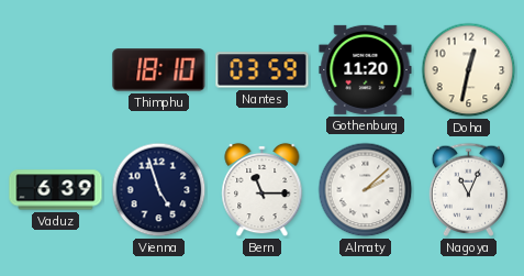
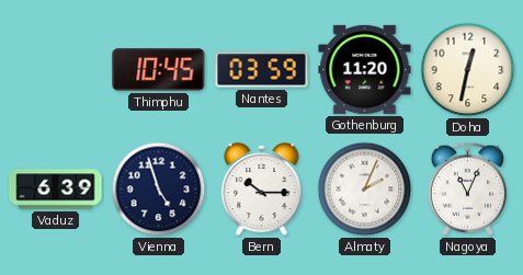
Thimphu: 18:10 -> 10:45
Bern: 11:15 -> 10:15
Almaty: 2:08 -> 2:04
